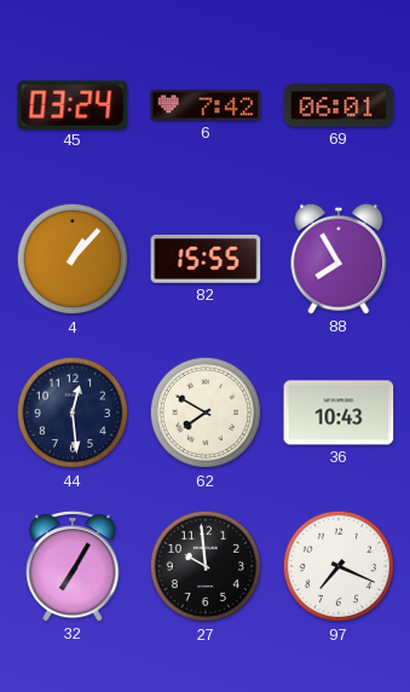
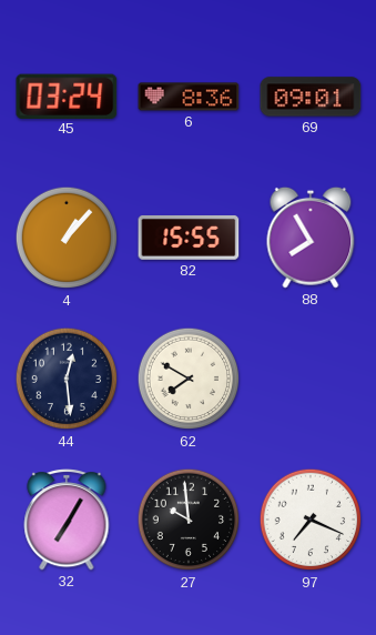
6: 7:42 -> 8:36
69: 06:01 -> 09:01
36: 10:43 -> none
